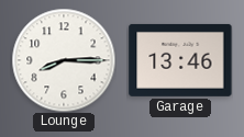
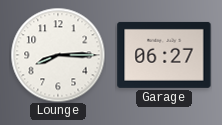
Garage: 13:46 -> 06:27
